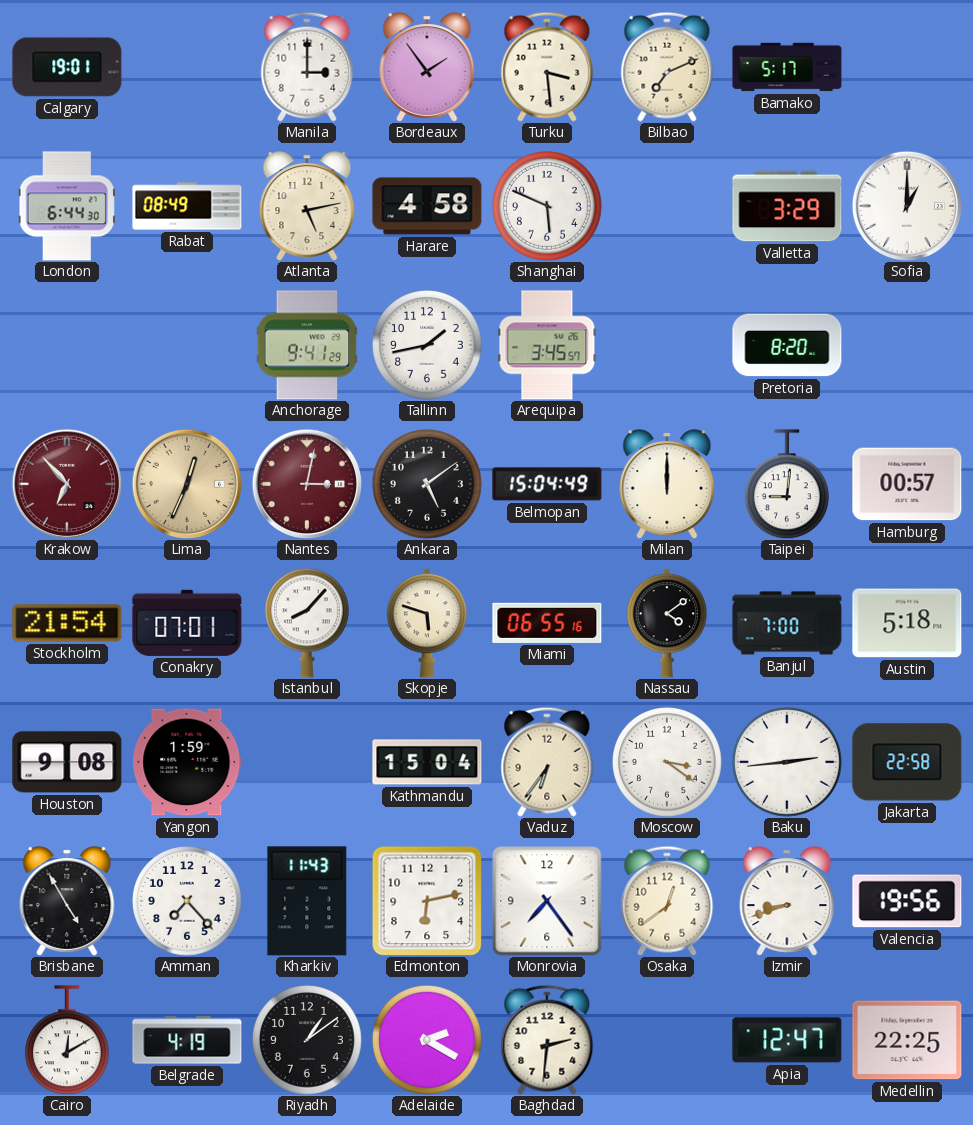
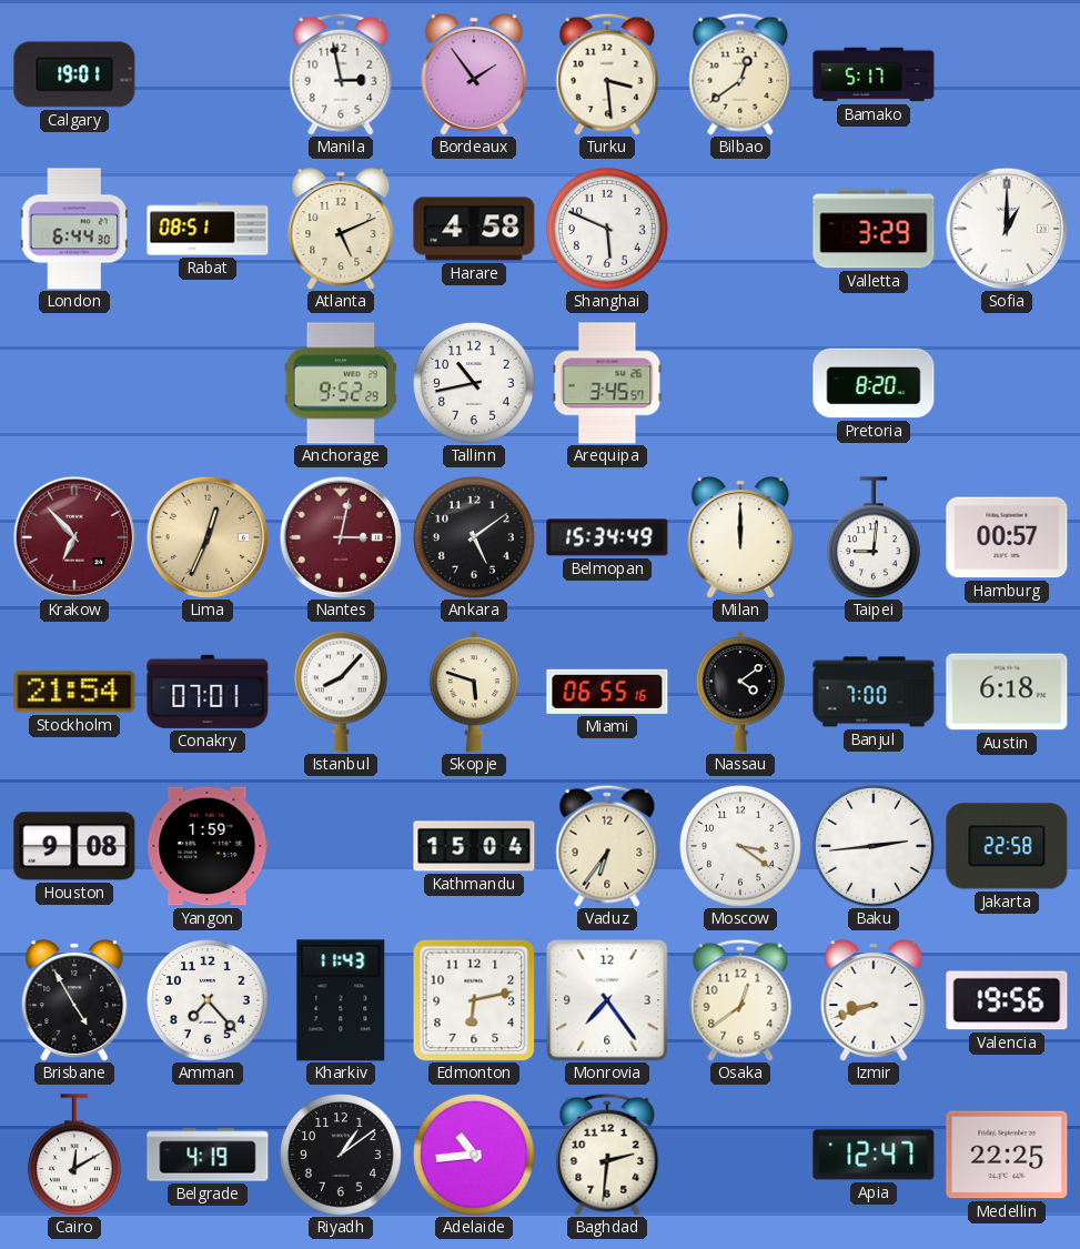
Manila: 3:00 -> 2:58
Bilbao: 7:11 -> 12:39
Rabat: 08:49 -> 08:51
Atlanta: 5:13 -> 5:11
Anchorage: 9:41 -> 9:52
Tallinn: 1:43 -> 10:43
Belmopan: 15:04 -> 15:34
Austin: 5:18 -> 6:18
Adelaide: 2:20 -> 10:44
